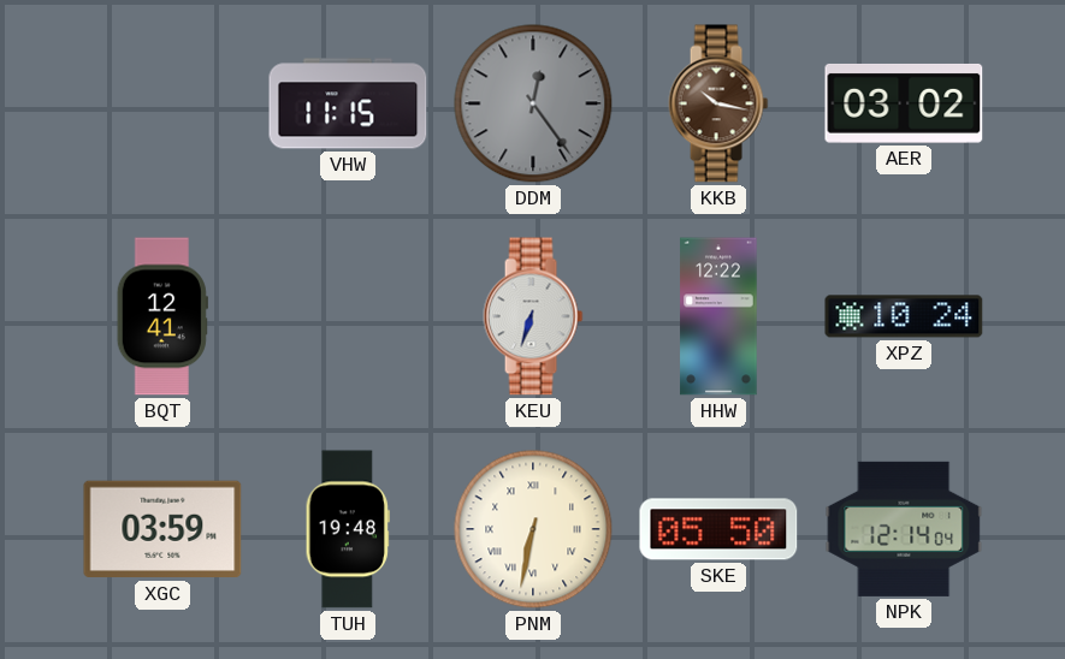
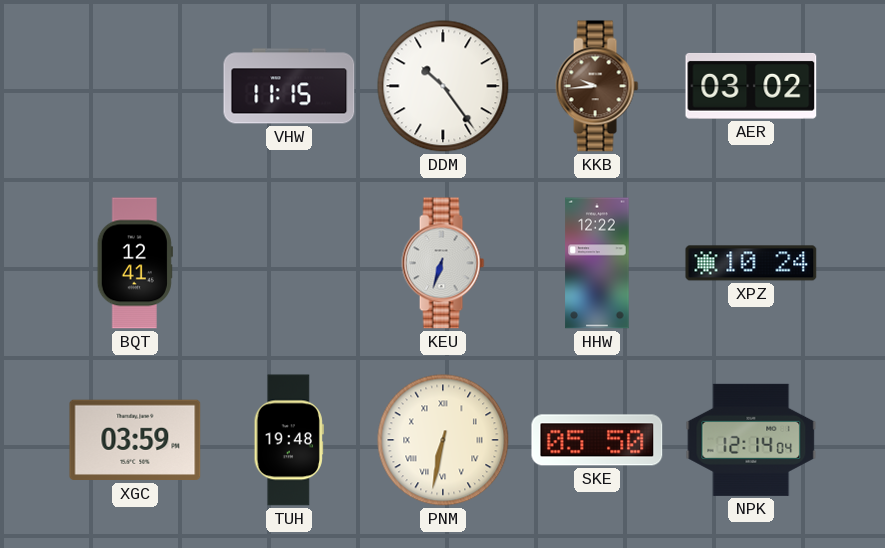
DDM: 12:24 -> 10:24
DDM dial: grey -> white
KKB: 10:17 -> 9:44
